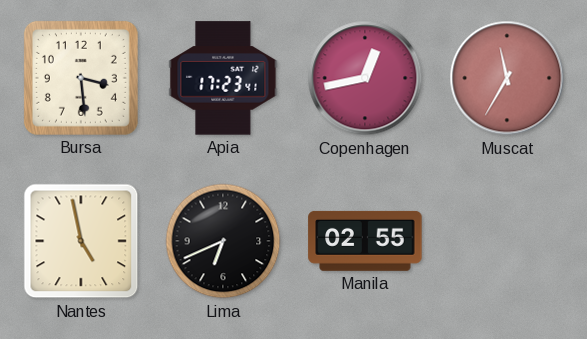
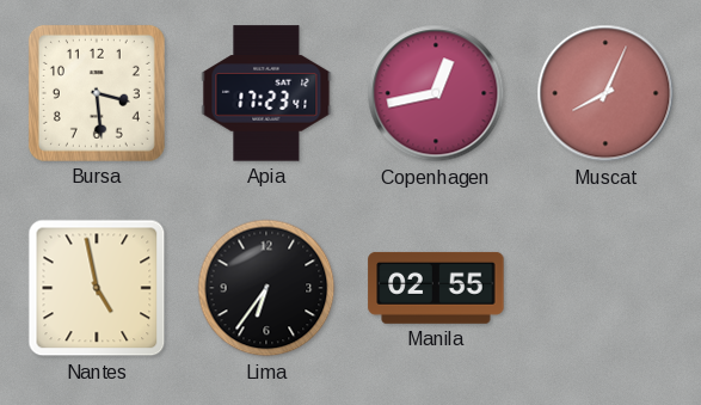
Muscat: 11:35 -> 8:04
Lima: 6:41 -> 6:36
